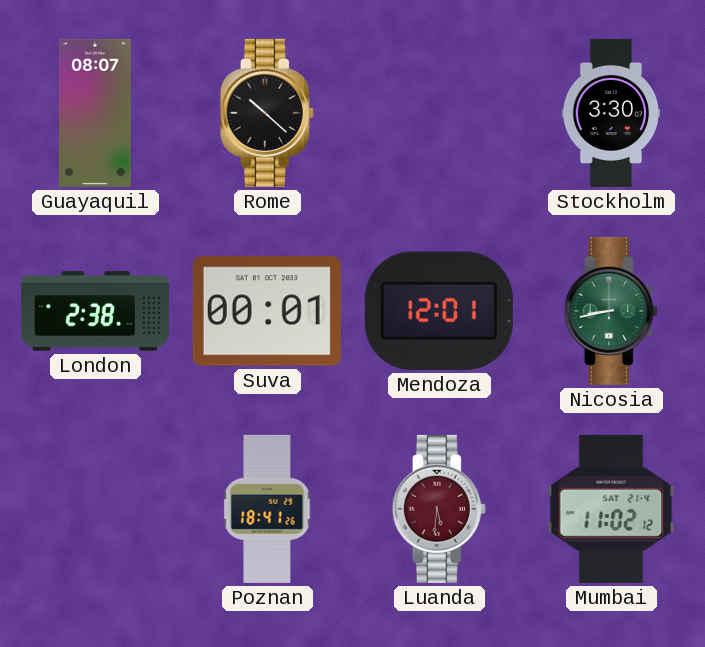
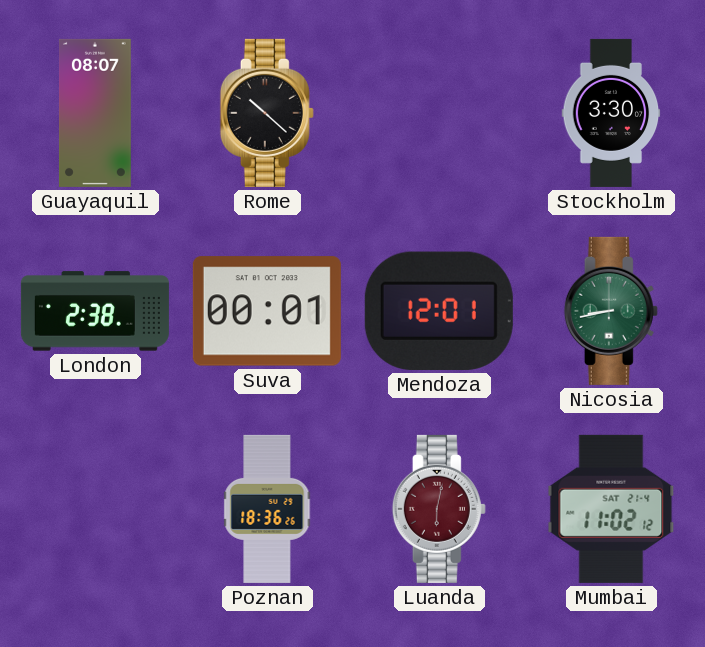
Poznan: 18:41 -> 18:36
Luanda: 5:31 -> 6:02
